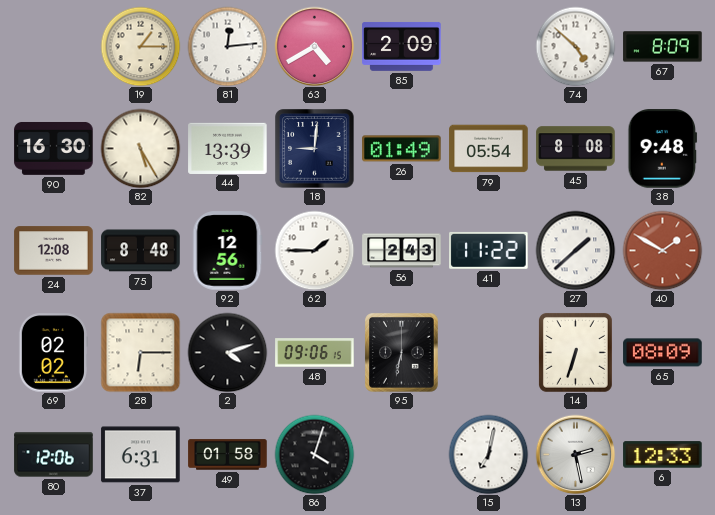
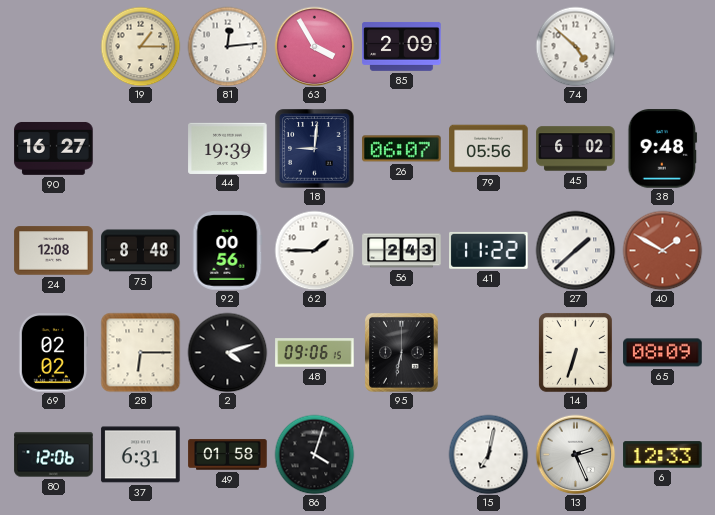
63: 4:40 -> 3:55
67: 8:09 -> none
90: 16:30 -> 16:27
82: 5:25 -> none
44: 13:39 -> 19:39
26: 01:49 -> 06:07
79: 05:54 -> 05:56
45: 8:08 -> 6:02
92: 12:56 -> 00:56
13: 2:28 -> 2:26
